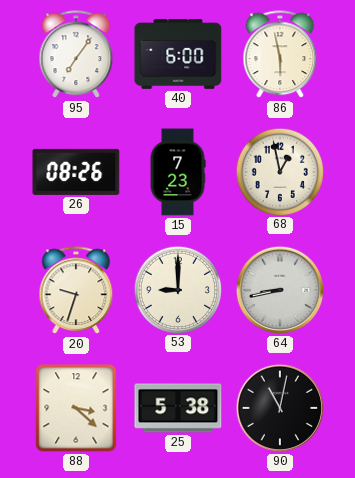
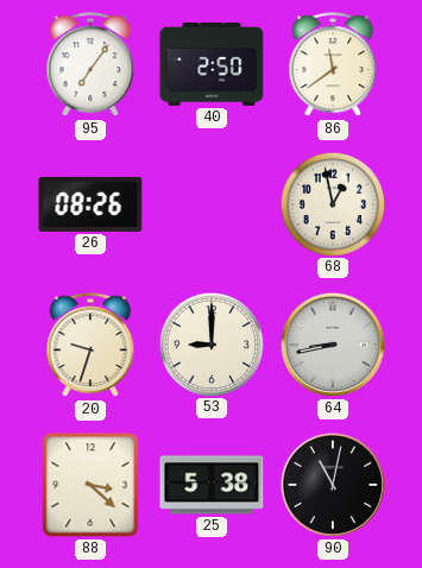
40: 6:00 -> 2:50
86: 5:58 -> 11:39
15: 7:23 -> none
